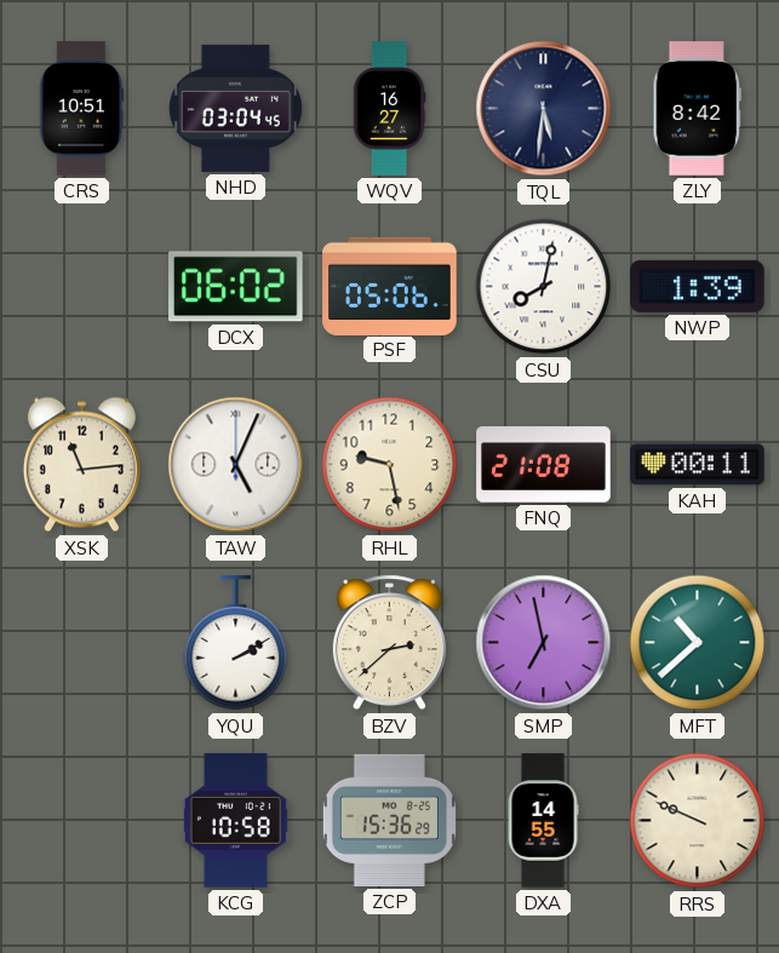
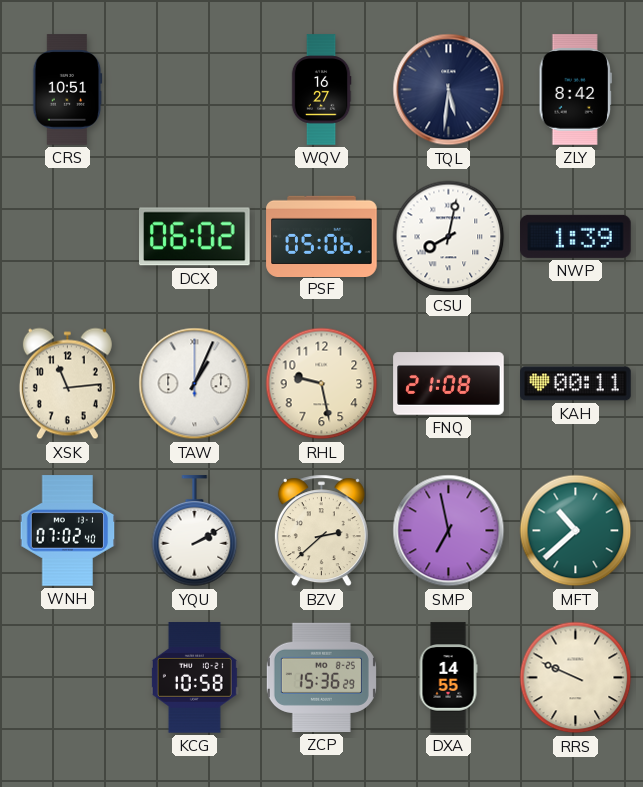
NHD: 03:04 -> none
TAW: 5:04 -> 1:04
WNH: none -> 07:02
